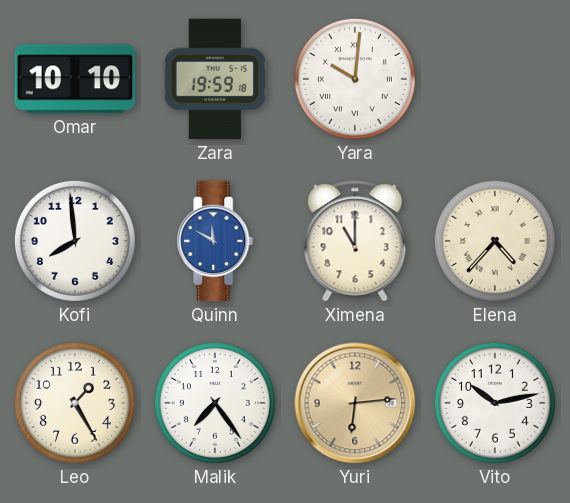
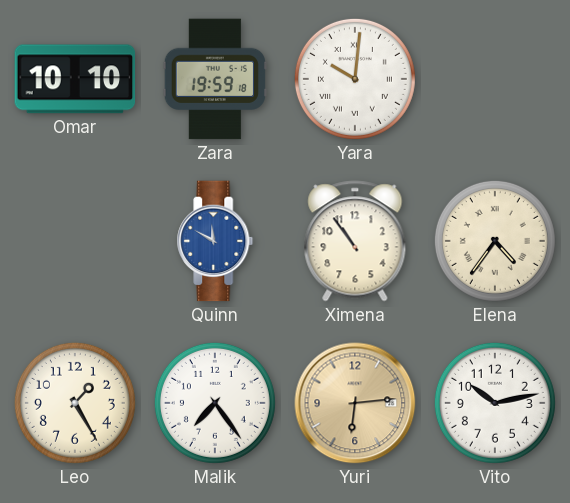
Kofi: 7:59 -> none
Ximena: 11:00 -> 10:54
Elena: 4:37 -> 4:36
